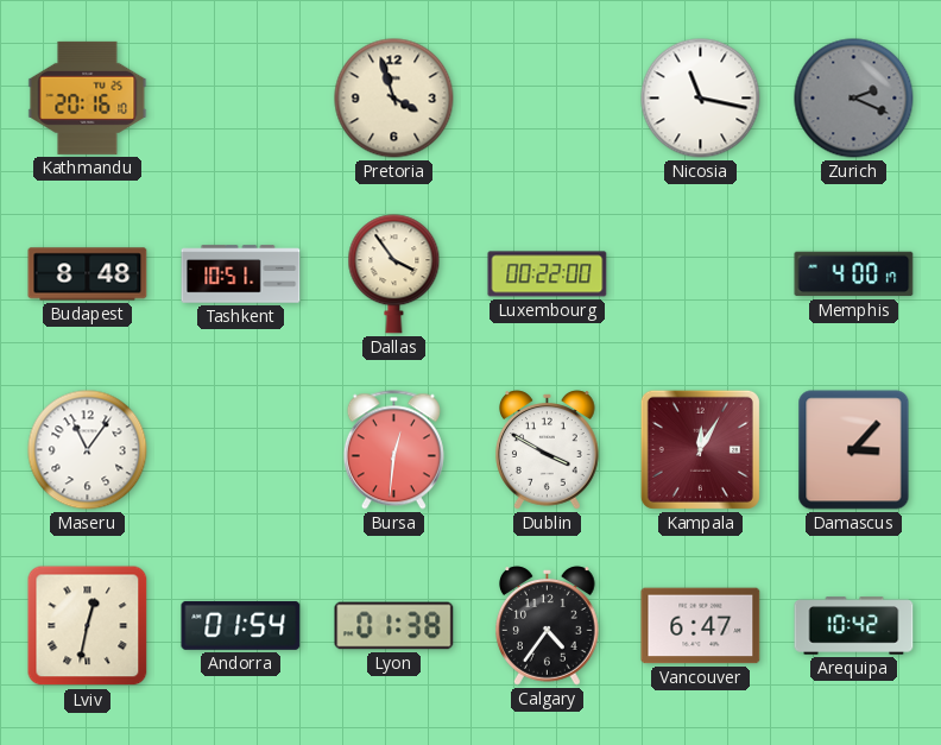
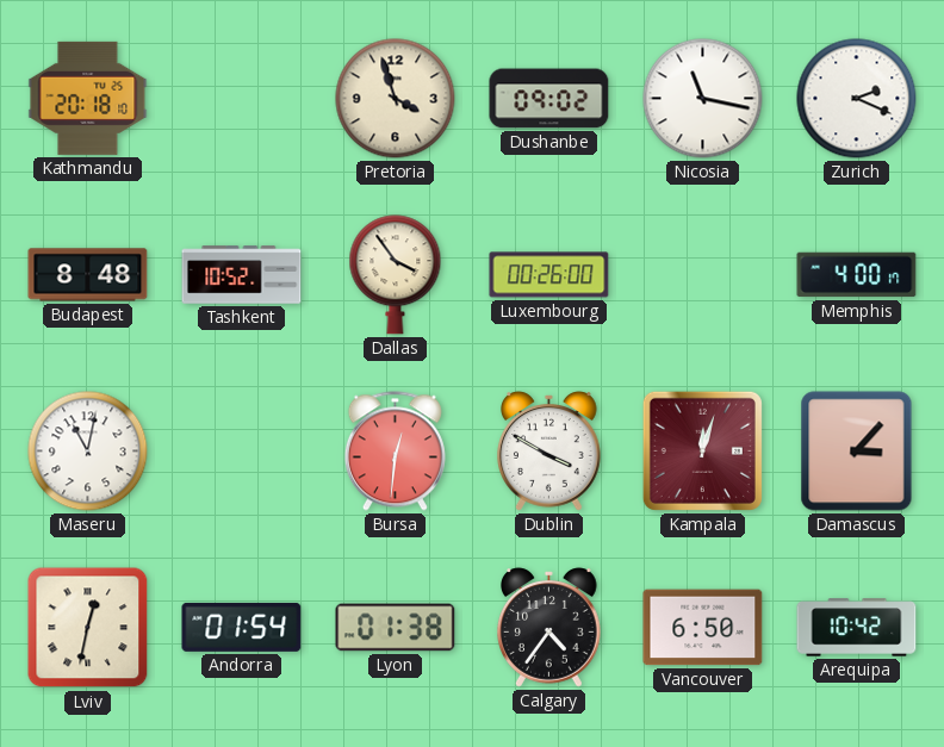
Kathmandu: 20:16 -> 20:18
Dushanbe: none -> 09:02
Zurich dial: grey -> white
Tashkent: 10:51 -> 10:52
Luxembourg: 00:22 -> 00:26
Maseru: 11:06 -> 11:02
Kampala: 12:05 -> 12:03
Vancouver: 6:47 -> 6:50
